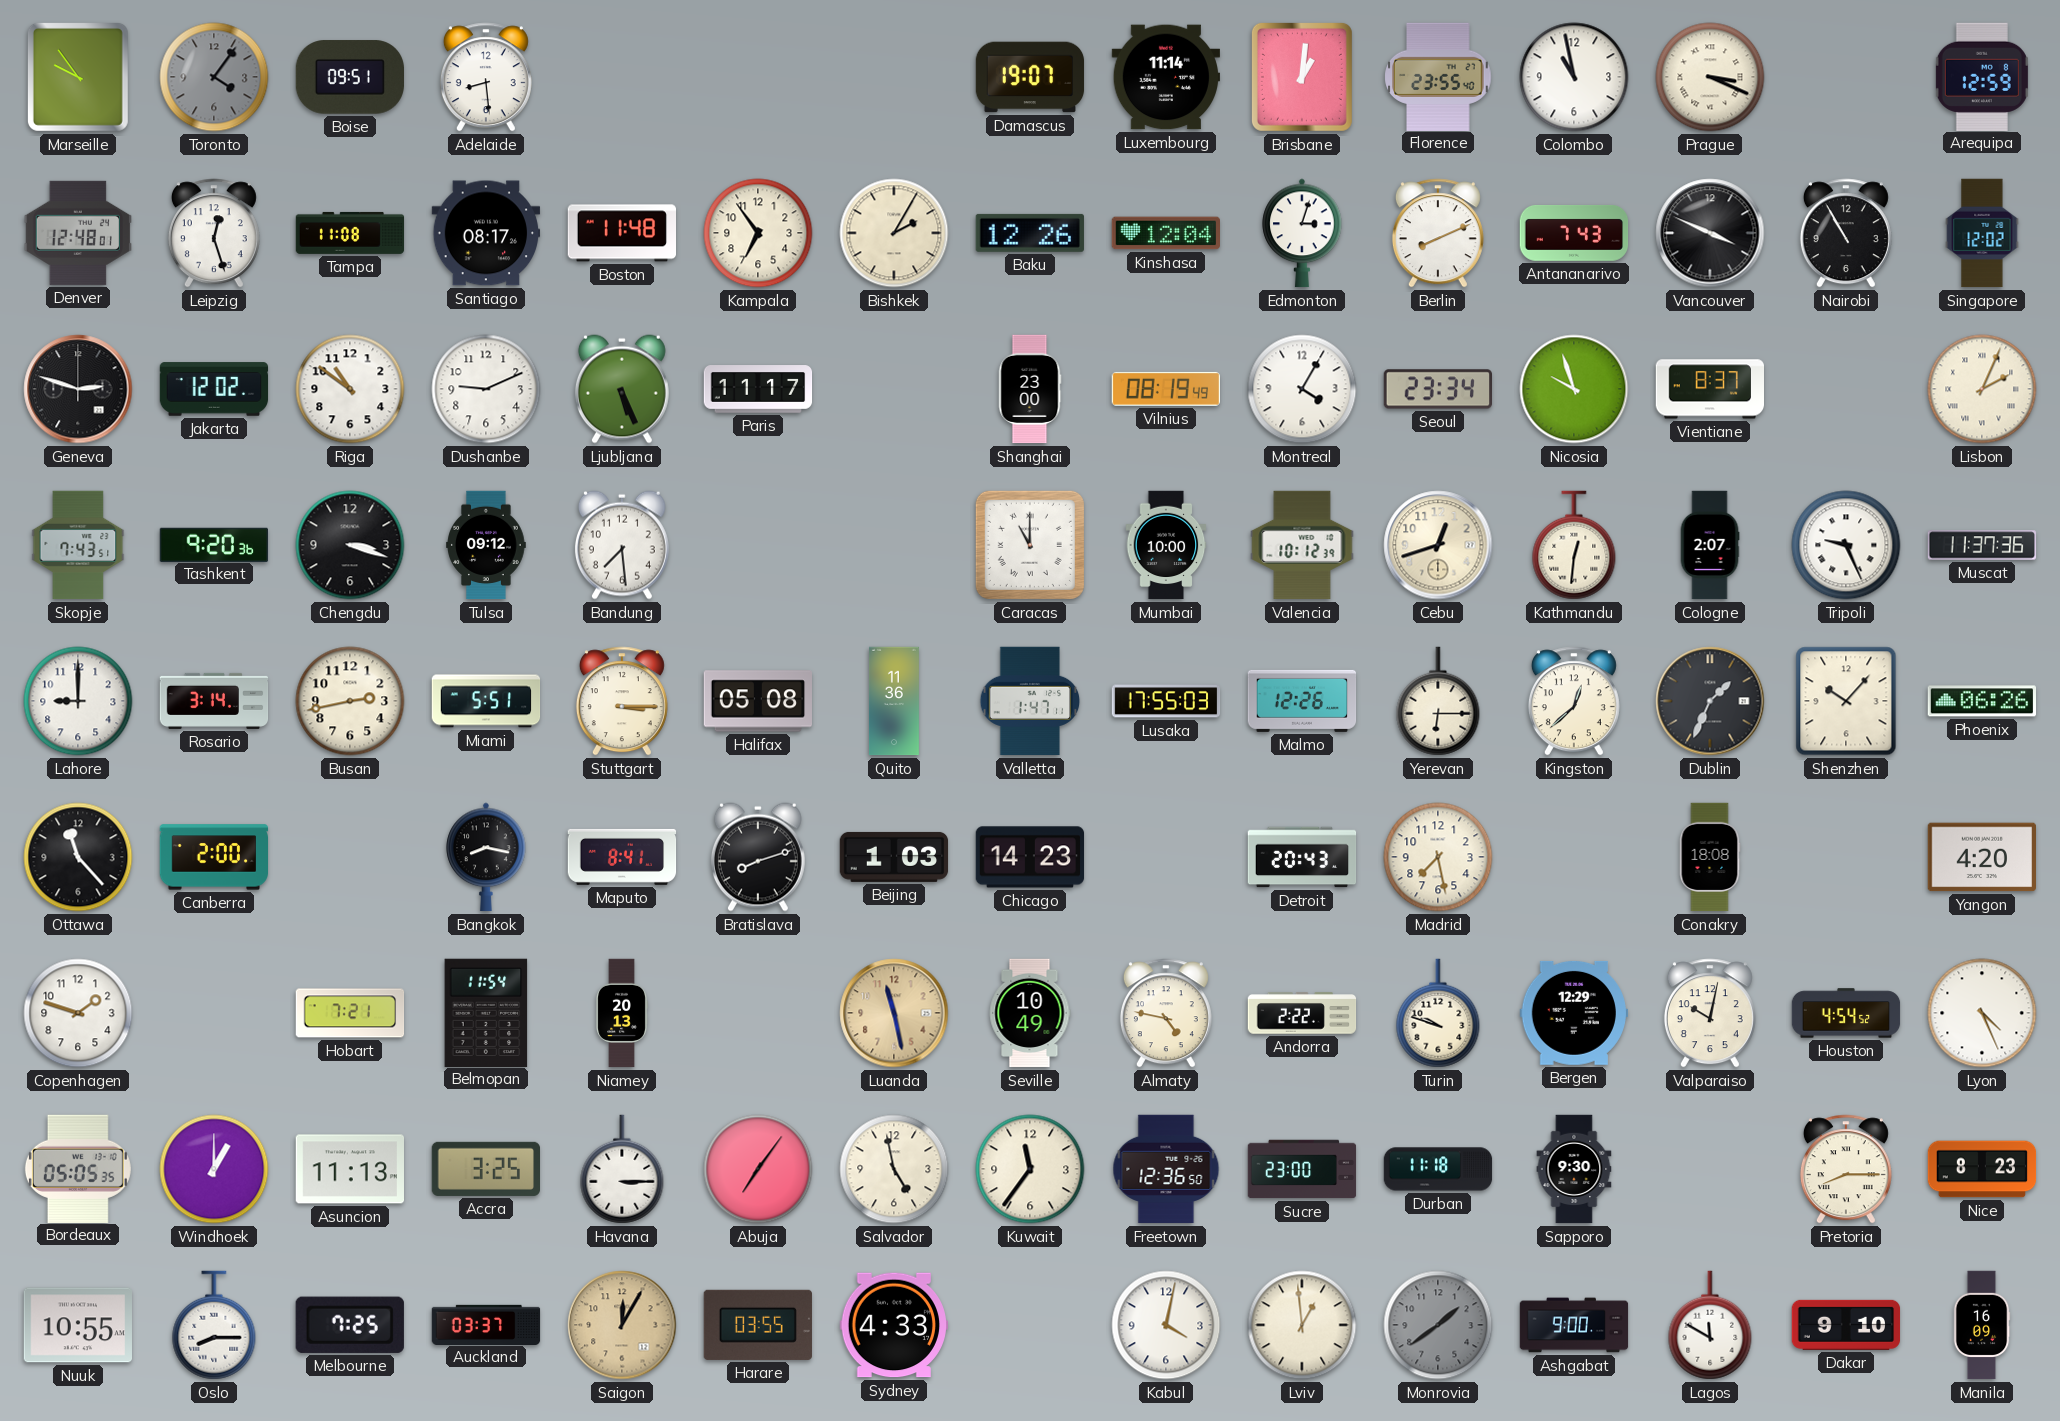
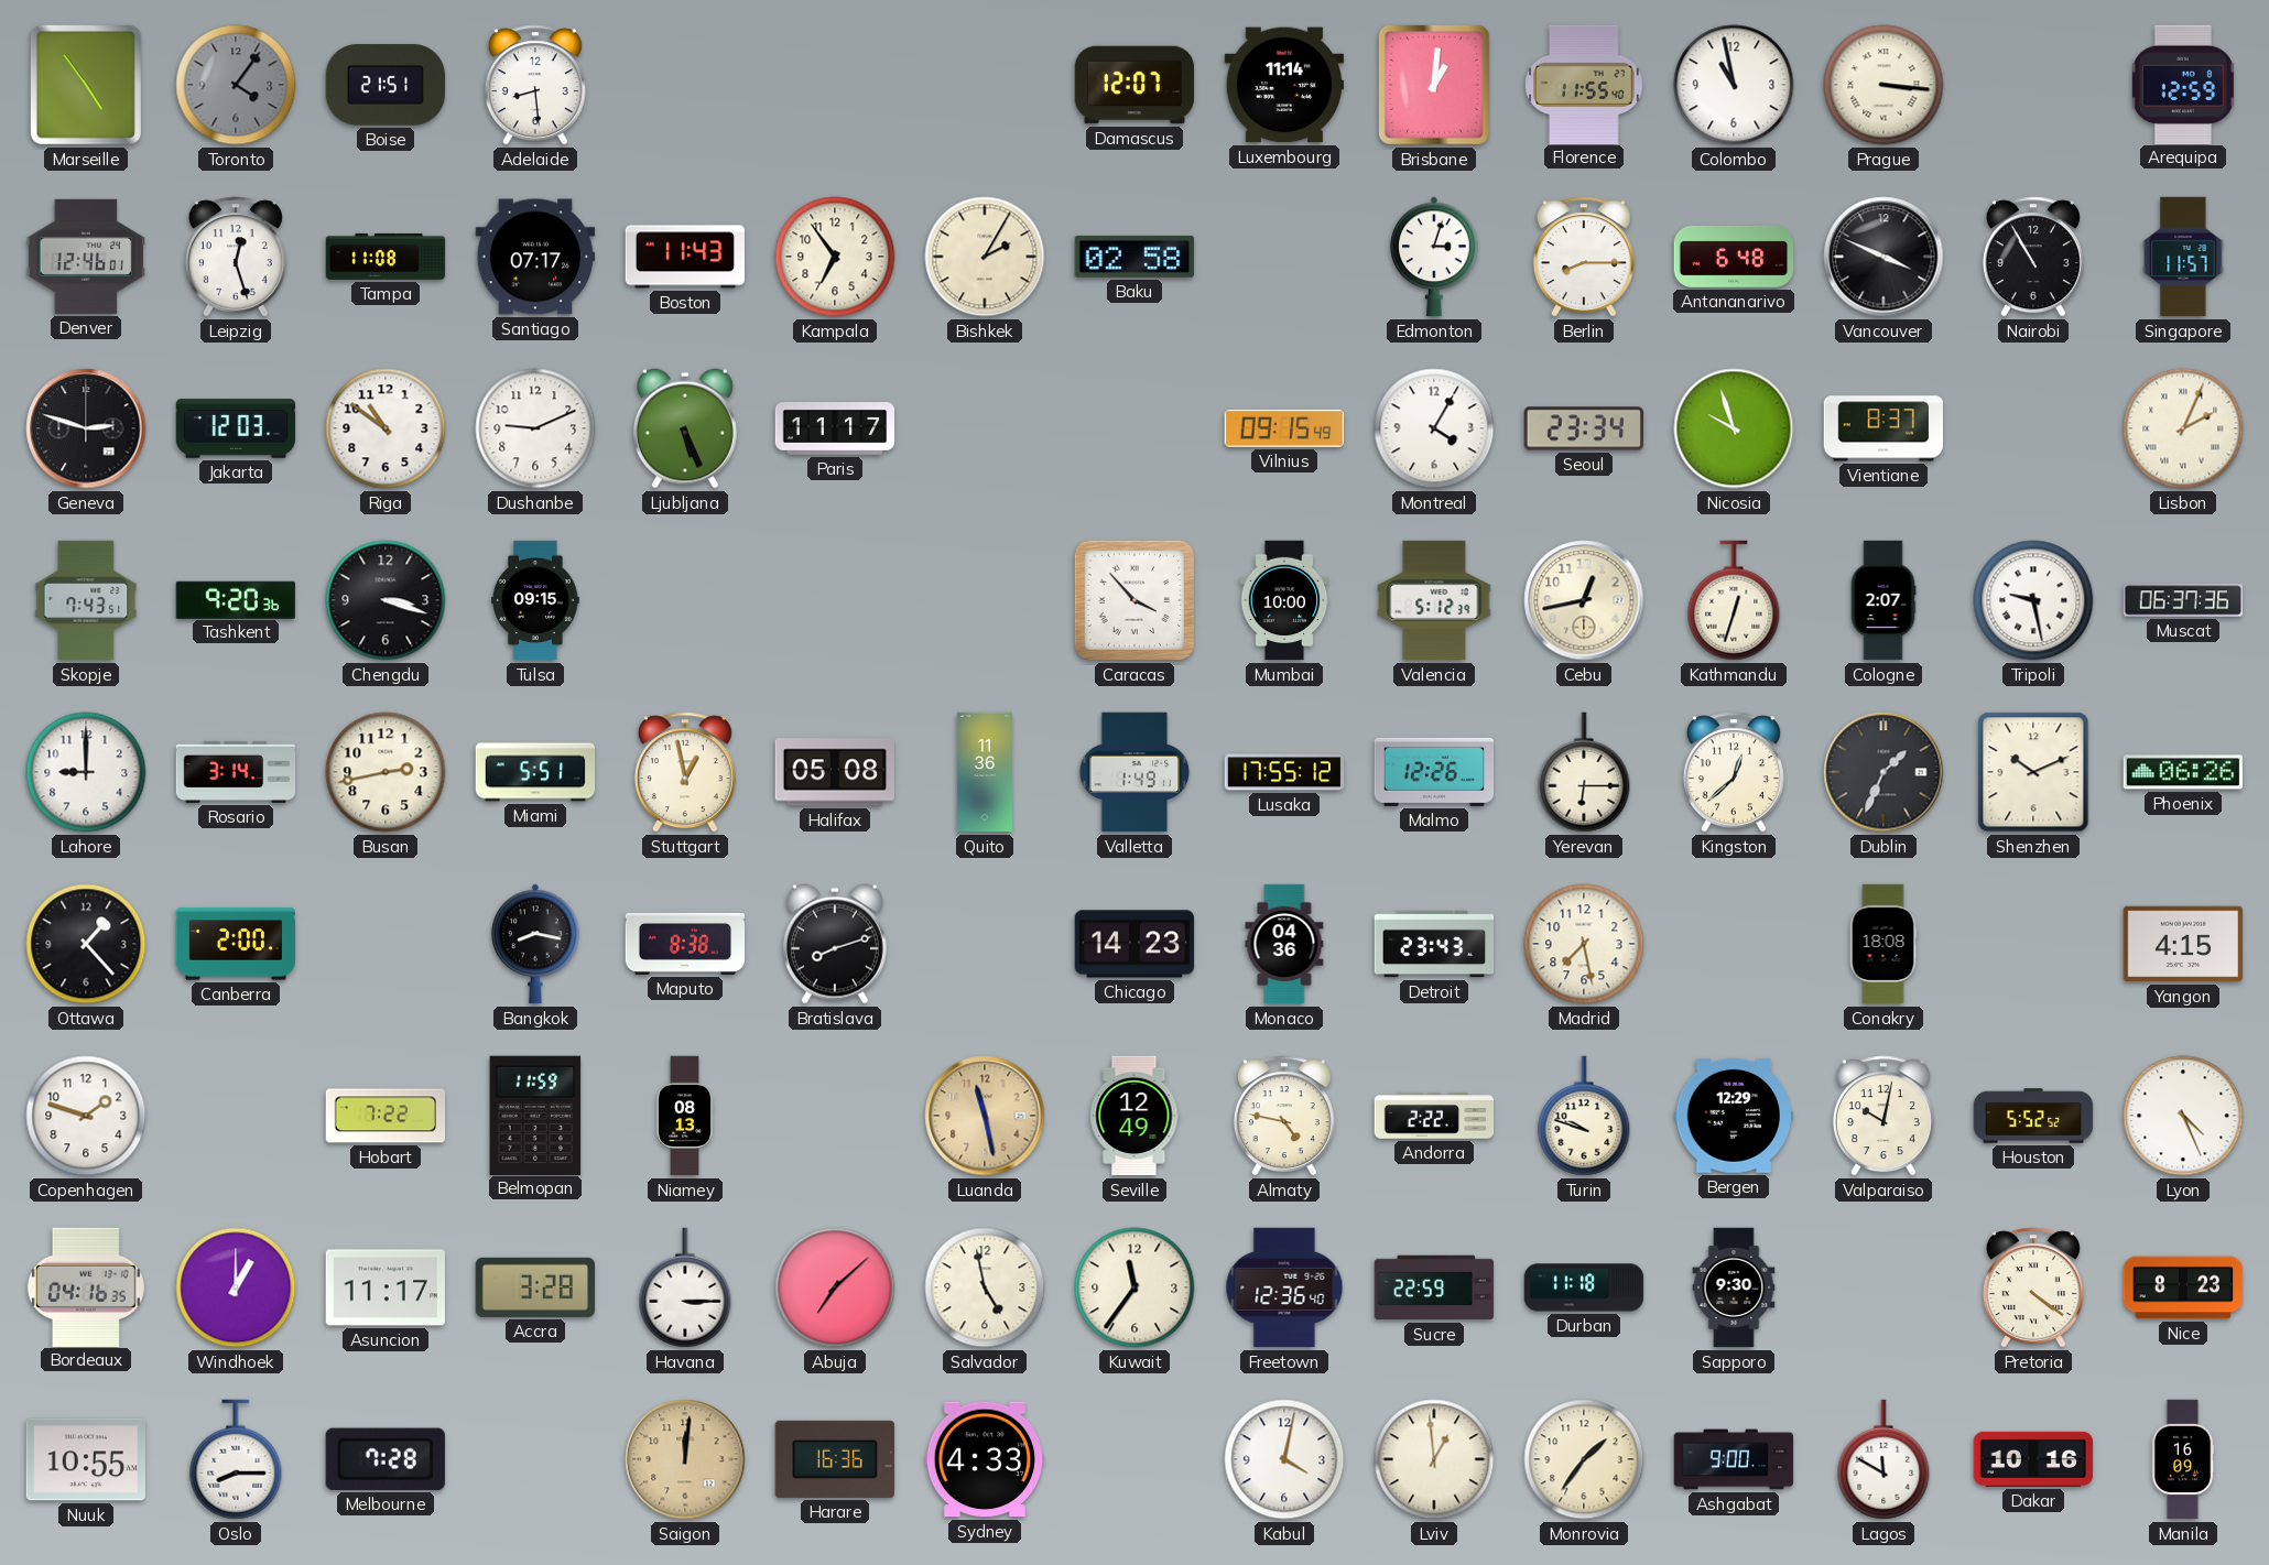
Marseille: 9:54 -> 4:54
Boise: 09:51 -> 21:51
Damascus: 19:07 -> 12:07
Florence: 23:55 -> 11:55
Prague: 3:19 -> 3:16
Denver: 12:48 -> 12:46
Santiago: 08:17 -> 07:17
Boston: 11:48 -> 11:43
Baku: 12:26 -> 02:58
Kinshasa: 12:04 -> none
Berlin: 8:11 -> 8:15
Antananarivo: 7:43 -> 6:48
Singapore: 12:02 -> 11:57
Jakarta: 12:02 -> 12:03
Shanghai: 23:00 -> none
Vilnius: 08:19 -> 09:15
Tulsa: 09:12 -> 09:15
Bandung: 7:29 -> none
Caracas: 11:00 -> 3:53
Valencia: 10:12 -> 5:12
Cebu: 12:42 -> 12:43
Kathmandu: 12:31 -> 12:33
Tripoli: 9:26 -> 9:28
Muscat: 11:37 -> 06:37
Stuttgart: 3:15 -> 12:58
Valletta: 1:47 -> 1:49
Lusaka: 17:55:03 -> 17:55:12
Shenzhen: 10:07 -> 10:11
Ottawa: 11:23 -> 1:23
Maputo: 8:41 -> 8:38
Beijing: 1:03 -> none
Monaco: none -> 04:36
Detroit: 20:43 -> 23:43
Yangon: 4:20 -> 4:15
Hobart: 7:21 -> 7:22
Belmopan: 11:54 -> 11:59
Niamey: 20:13 -> 08:13
Seville: 10:49 -> 12:49
Houston: 4:54 -> 5:52
Bordeaux: 05:05 -> 04:16
Asuncion: 11:13 -> 11:17
Accra: 3:25 -> 3:28
Abuja: 7:06 -> 7:08
Freetown: 12:36:50 -> 12:36:40
Sucre: 23:00 -> 22:59
Pretoria: 8:15 -> 4:21
Melbourne: 7:25 -> 7:28
Auckland: 03:37 -> none
Saigon: 12:05 -> 12:01
Harare: 03:55 -> 16:36
Monrovia: 1:39 -> 1:36
Monrovia dial: grey -> cream
Dakar: 9:10 -> 10:16
